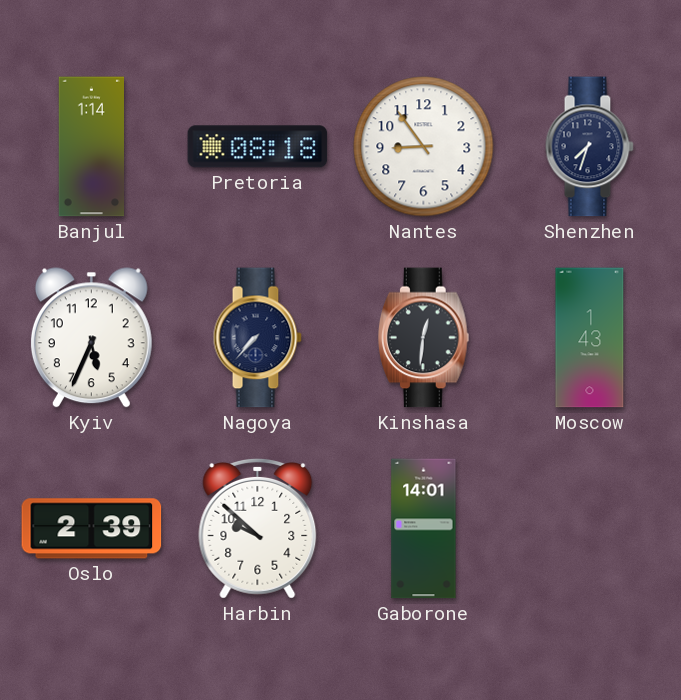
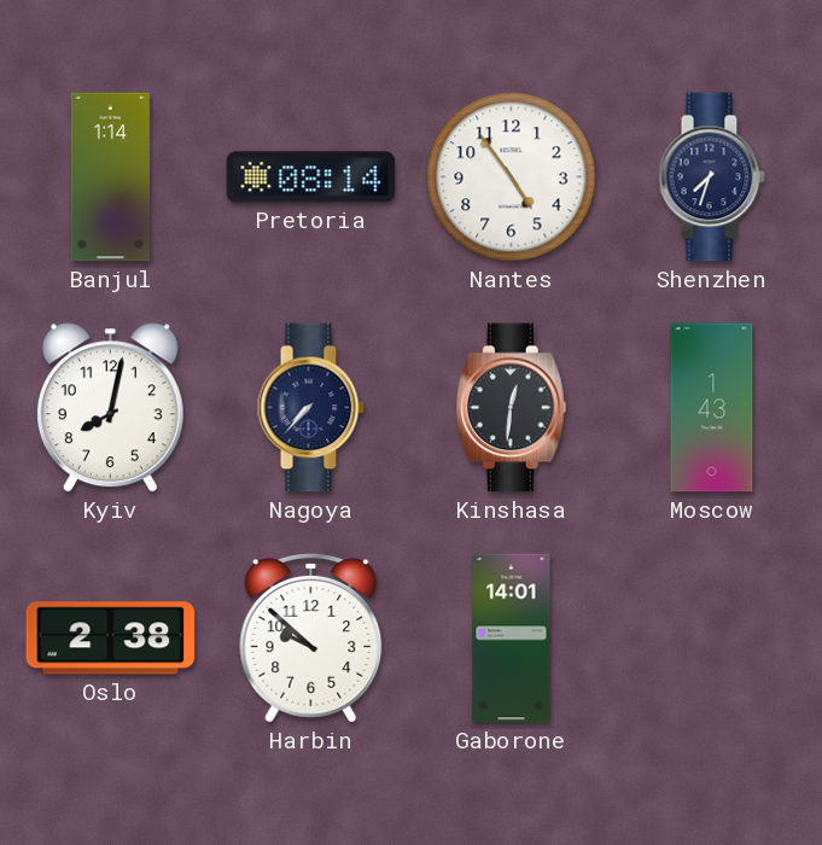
Pretoria: 08:18 -> 08:14
Nantes: 8:54 -> 4:54
Kyiv: 5:34 -> 8:02
Oslo: 2:39 -> 2:38
